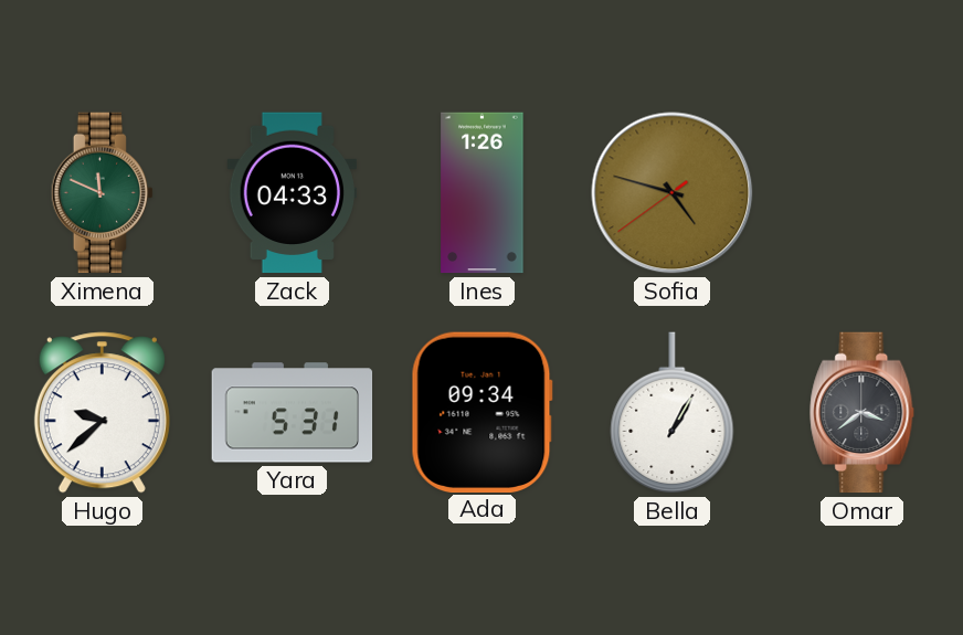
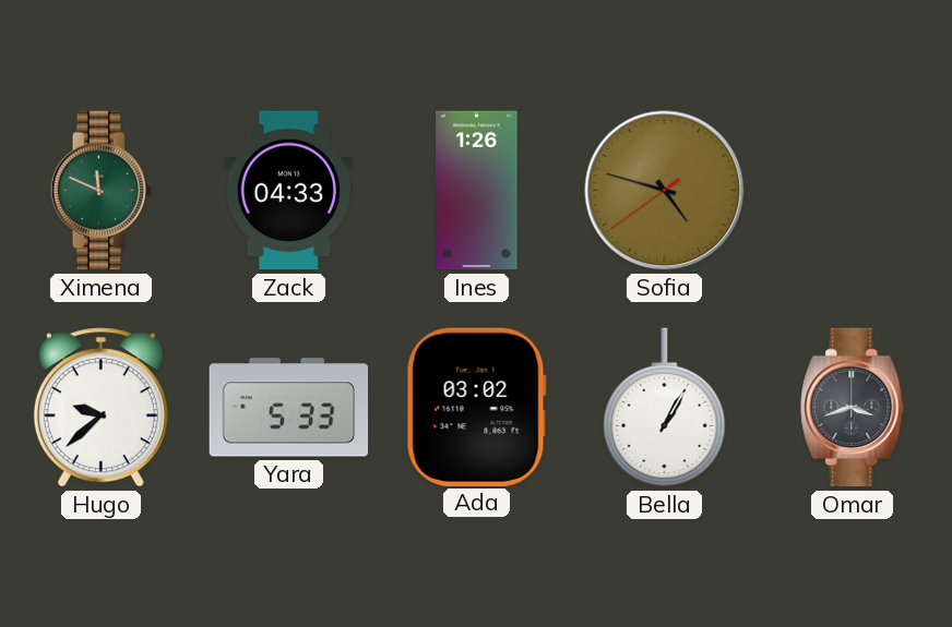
Yara: 5:31 -> 5:33
Ada: 09:34 -> 03:02
Omar: 3:39 -> 3:42
